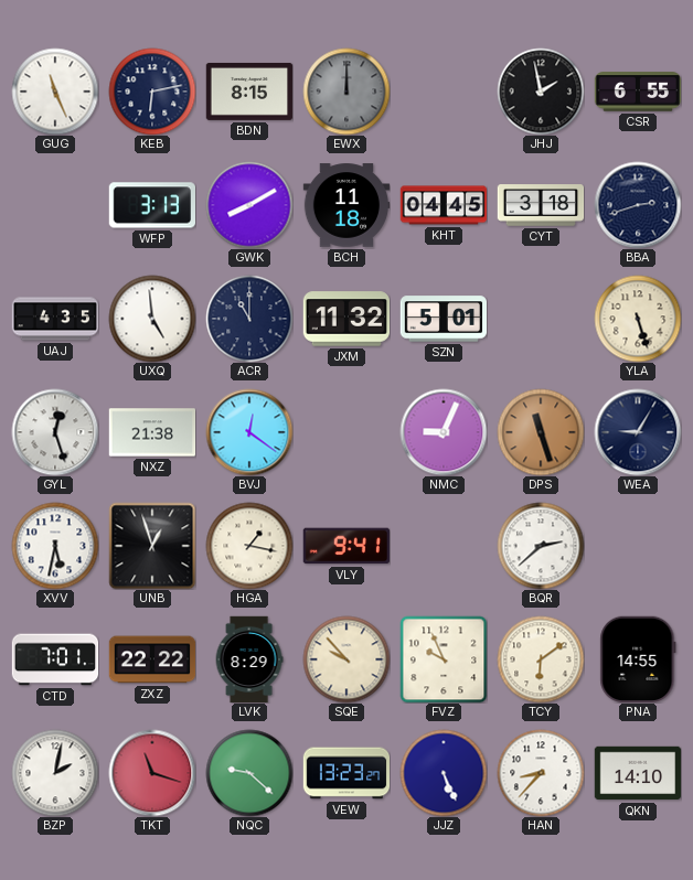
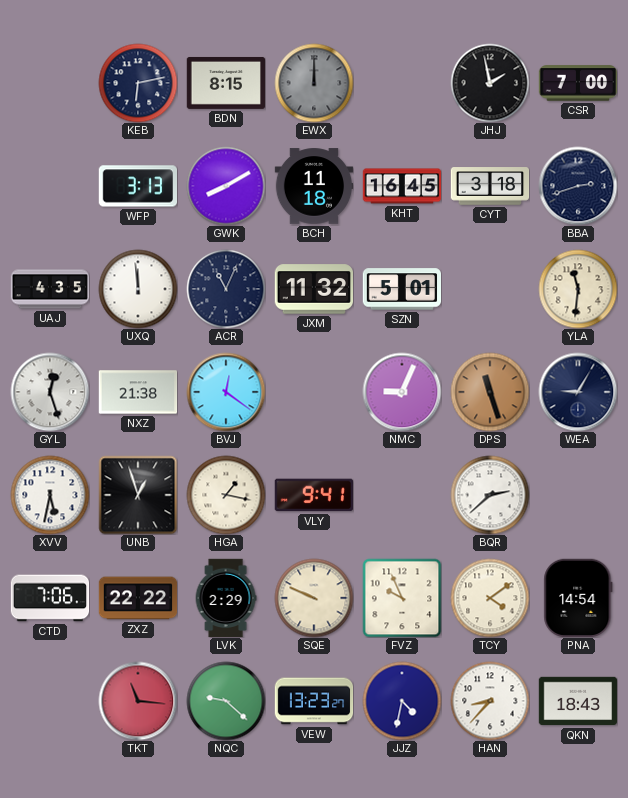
GUG: 11:26 -> none
CSR: 6:55 -> 7:00
KHT: 04:45 -> 16:45
UXQ: 4:59 -> 11:59
ACR: 11:00 -> 11:04
YLA: 5:27 -> 11:31
CTD: 7:01 -> 7:06
LVK: 8:29 -> 2:29
SQE: 9:53 -> 9:49
TCY: 6:09 -> 4:09
PNA: 14:55 -> 14:54
BZP: 2:02 -> none
TKT: 11:18 -> 11:16
JJZ: 5:26 -> 4:32
QKN: 14:10 -> 18:43
